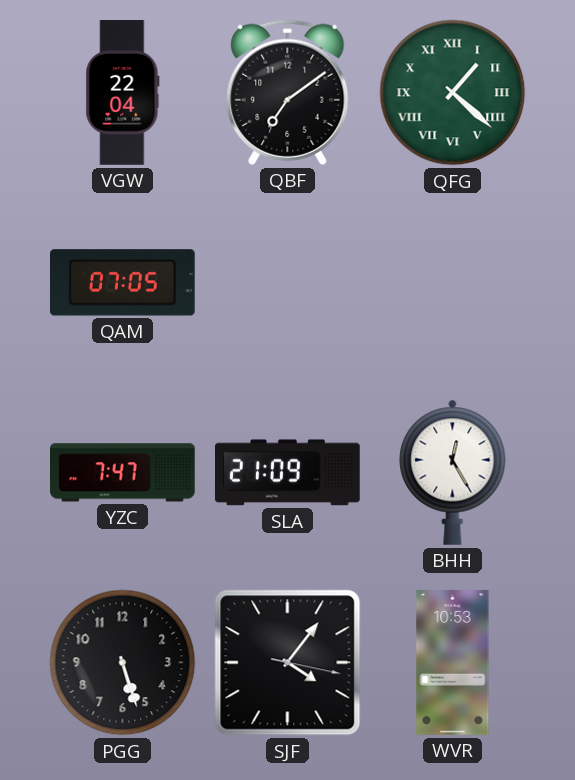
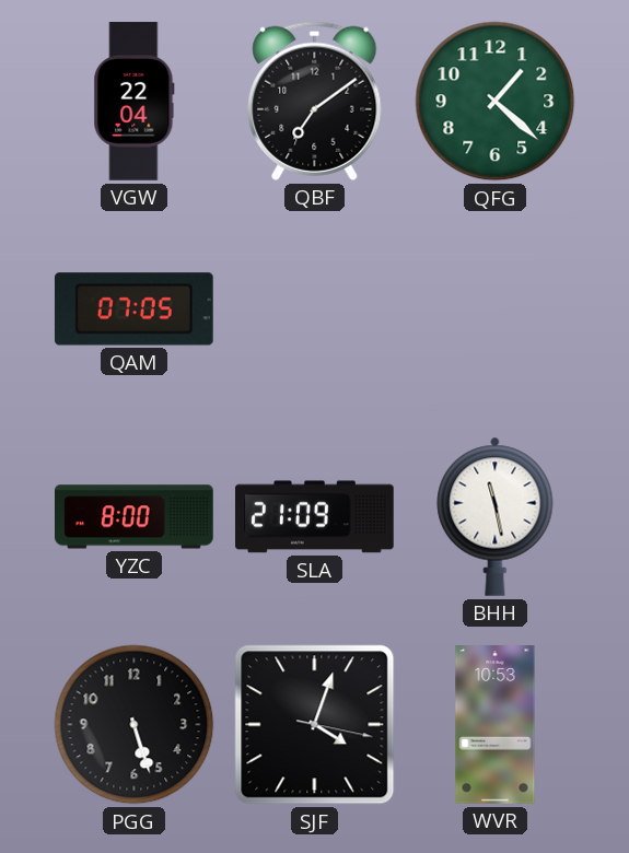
QFG numerals: Roman -> Arabic
YZC: 7:47 -> 8:00
BHH: 12:25 -> 11:28
SJF: 4:06 -> 4:03
